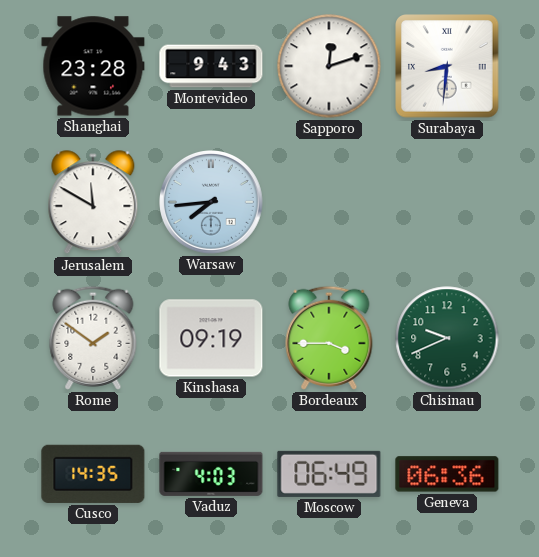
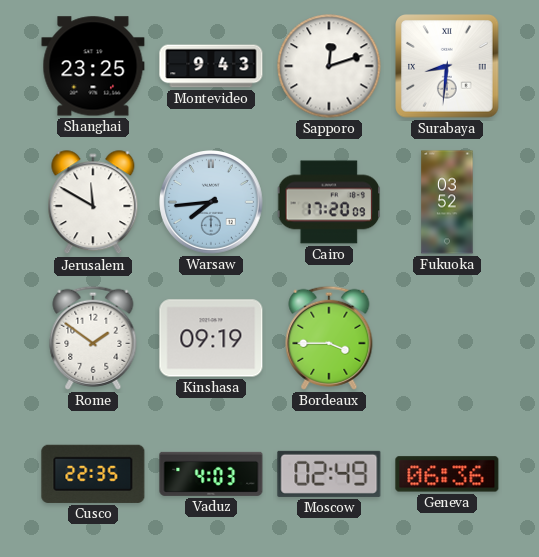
Shanghai: 23:28 -> 23:25
Cairo: none -> 17:20
Fukuoka: none -> 03:52
Chisinau: 9:41 -> none
Cusco: 14:35 -> 22:35
Moscow: 06:49 -> 02:49
